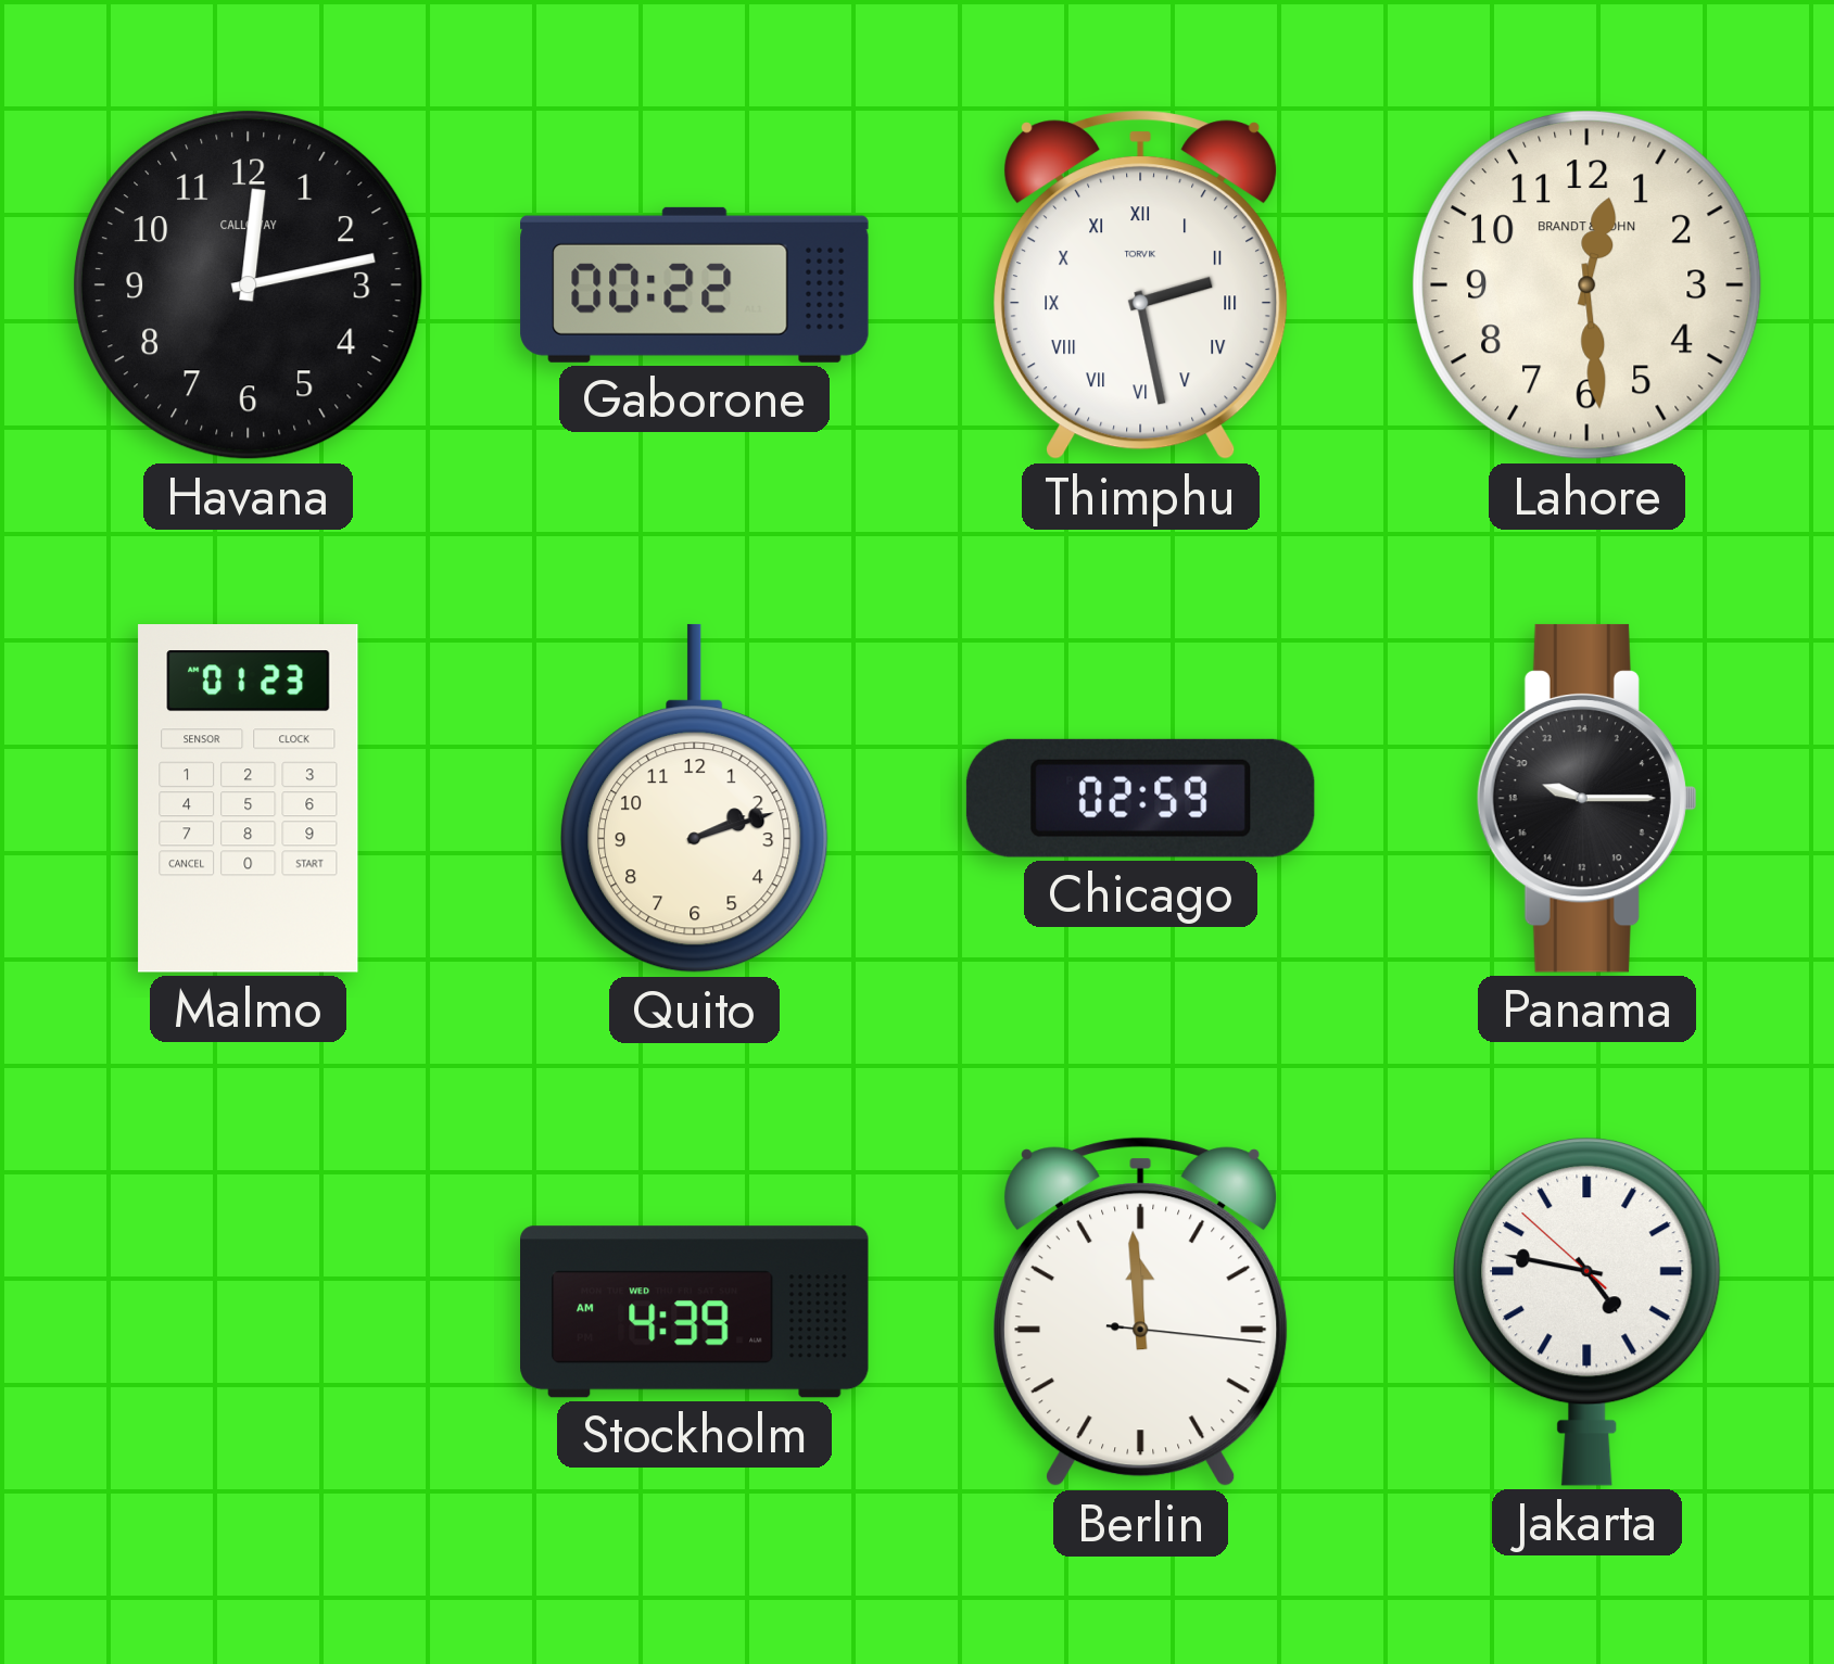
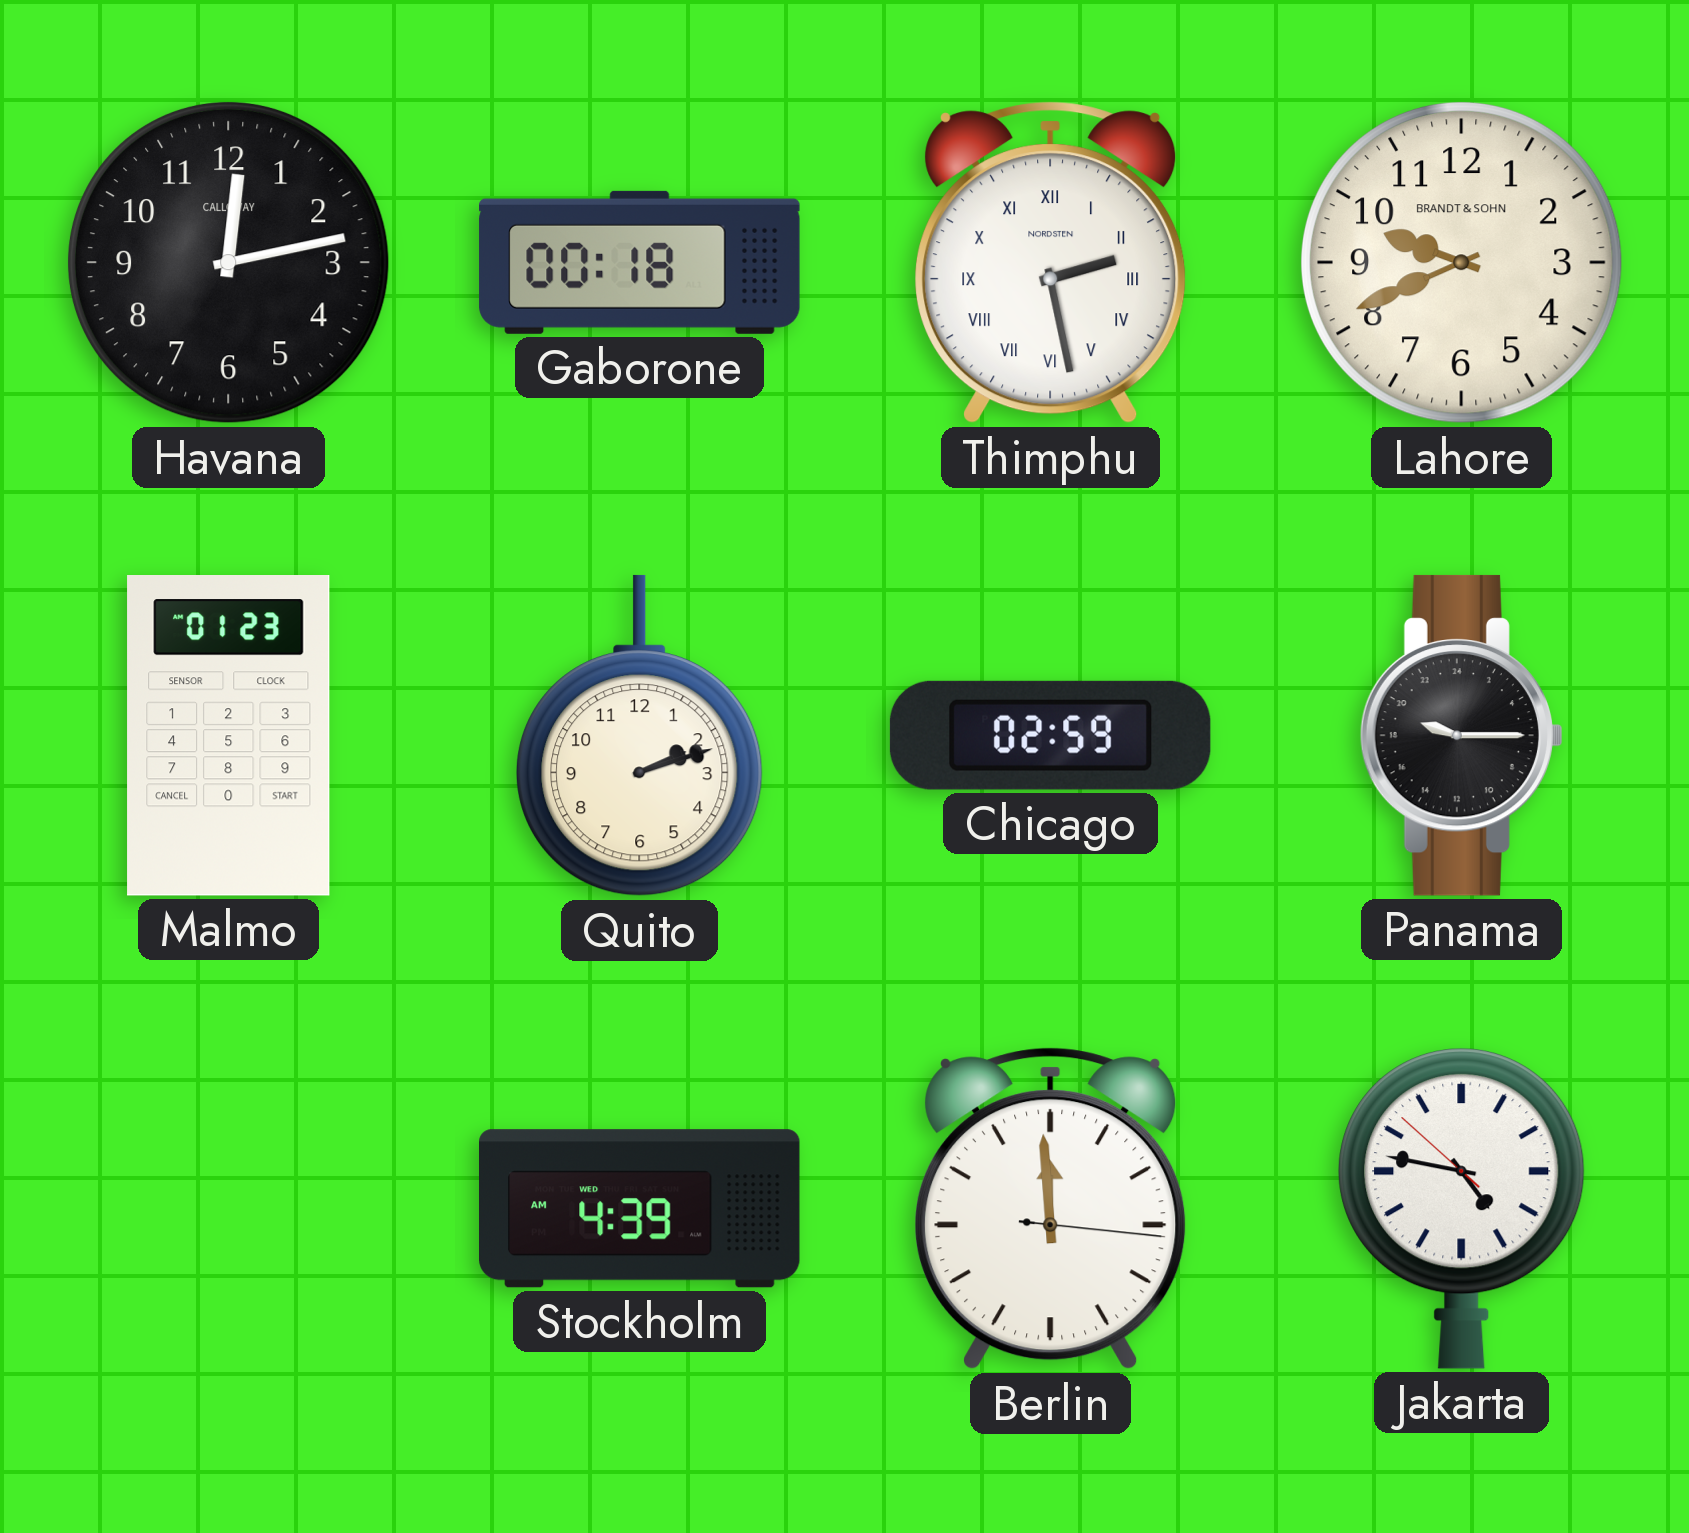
Gaborone: 00:22 -> 00:18
Thimphu brand: TORVIK -> NORDSTEN
Lahore: 12:29 -> 9:41
